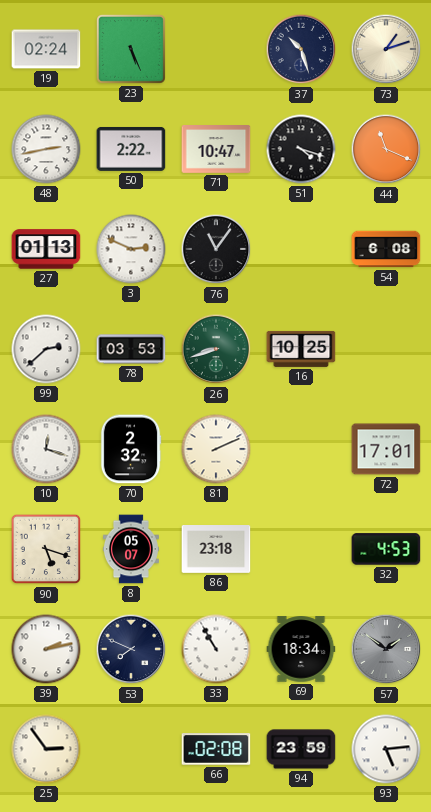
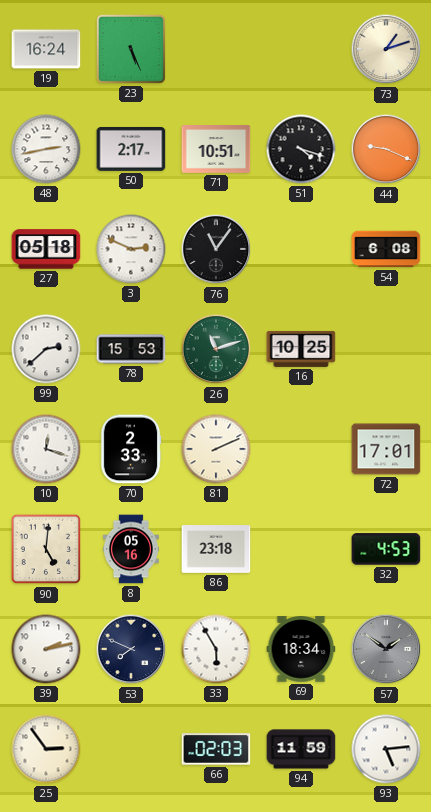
19: 02:24 -> 16:24
37: 10:27 -> none
50: 2:22 -> 2:17
71: 10:47 -> 10:51
44: 11:19 -> 9:19
27: 01:13 -> 05:18
78: 03:53 -> 15:53
26: 8:42 -> 11:12
70: 2:32 -> 2:33
90: 5:18 -> 5:01
8: 05:07 -> 05:16
33: 10:55 -> 5:55
66: 02:08 -> 02:03
94: 23:59 -> 11:59
